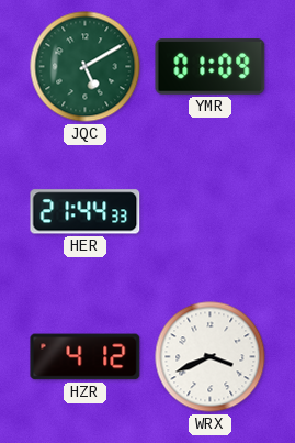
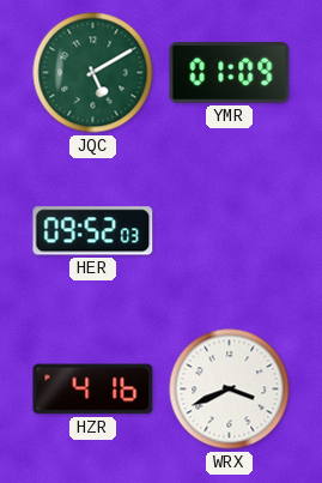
HER: 21:44 -> 09:52
HZR: 4:12 -> 4:16
